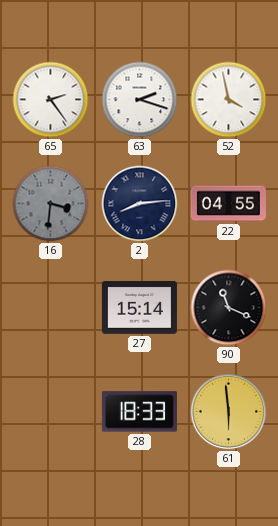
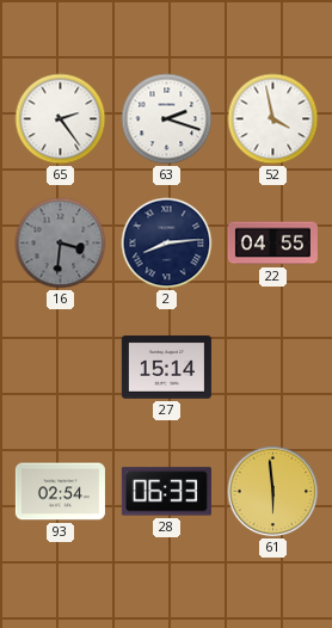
90: 11:19 -> none
93: none -> 02:54
28: 18:33 -> 06:33
